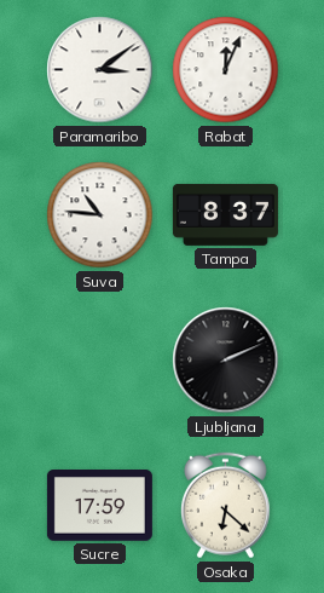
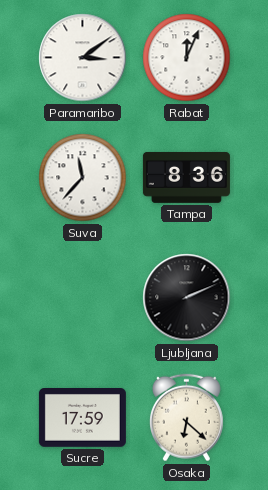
Suva: 10:46 -> 11:37
Tampa: 8:37 -> 8:36
